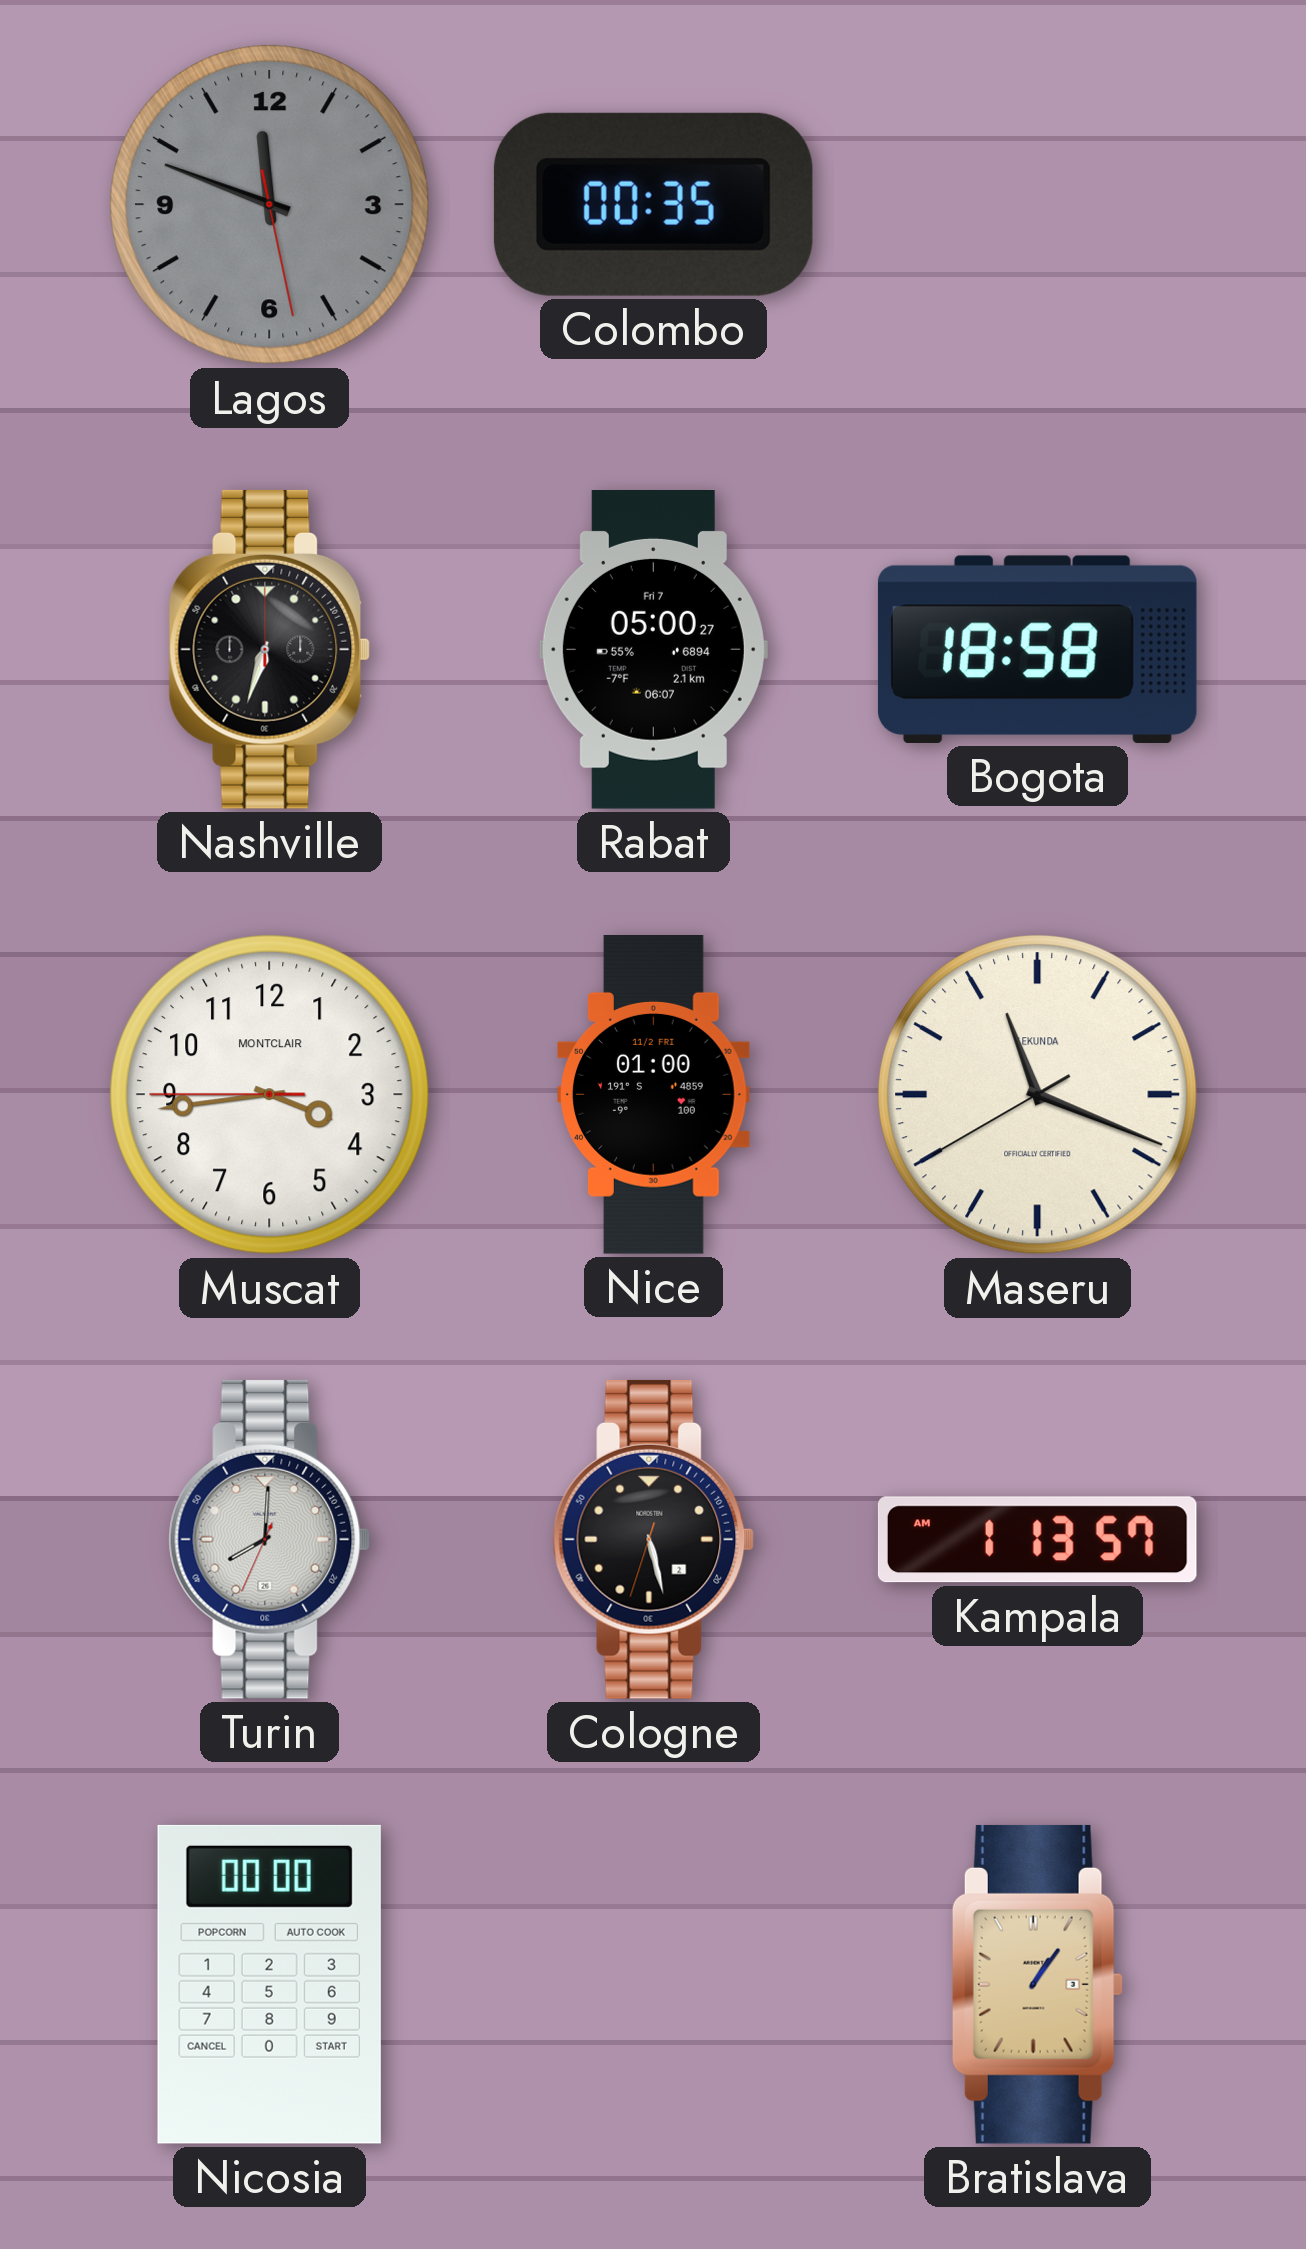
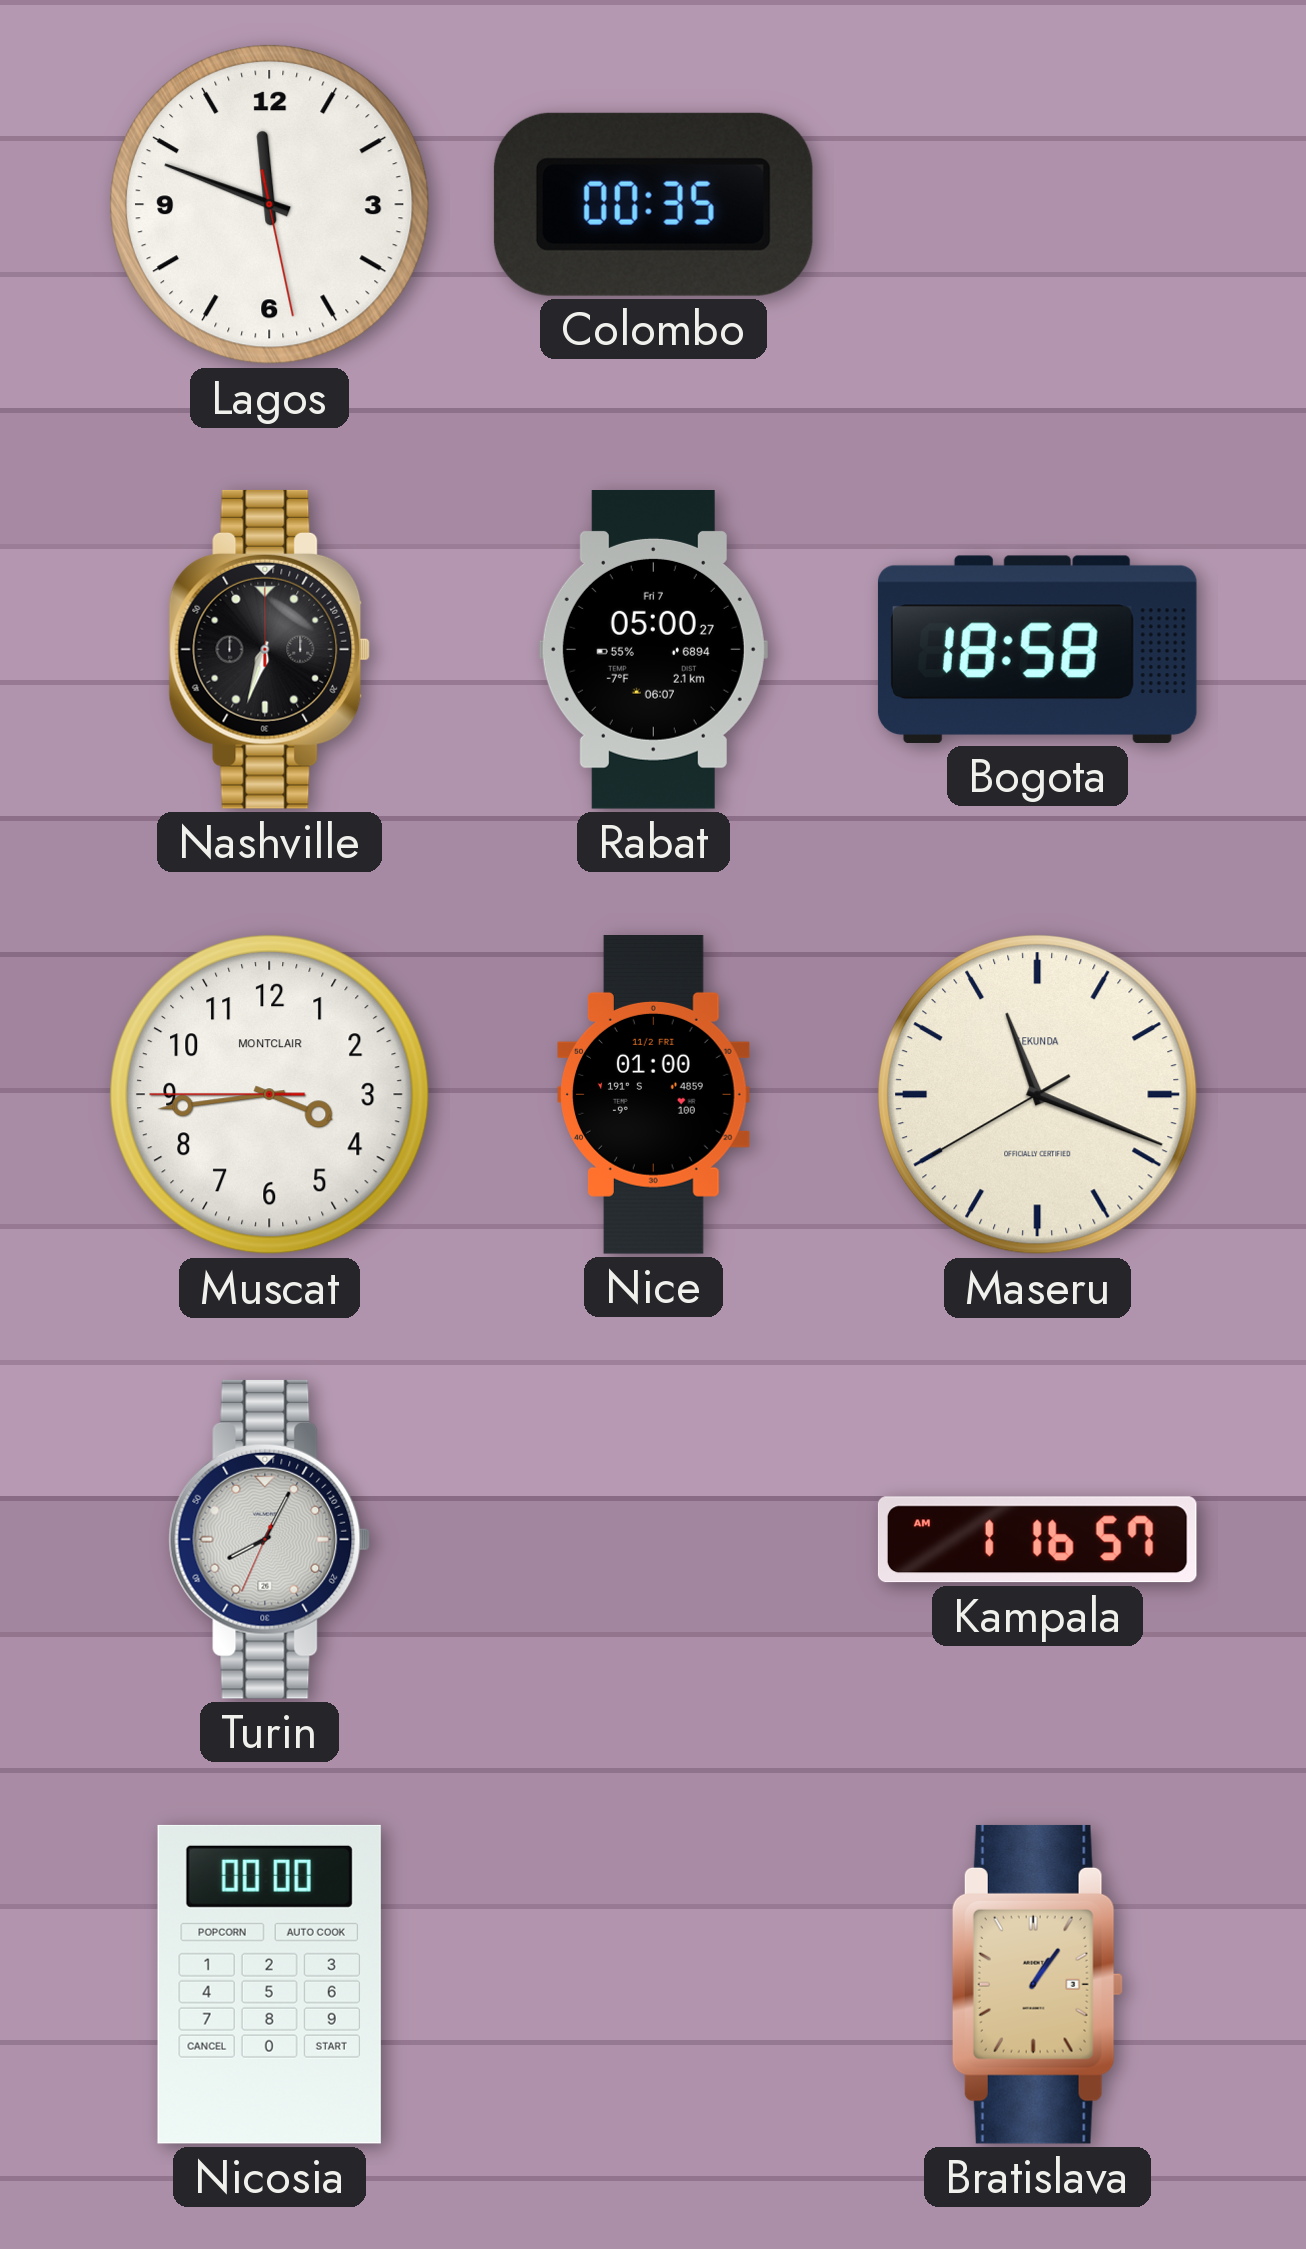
Lagos dial: grey -> white
Turin: 8:00 -> 8:04
Cologne: 5:27 -> none
Kampala: 1:13 -> 1:16
